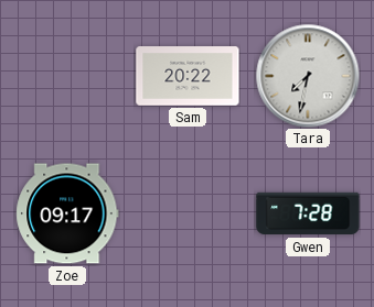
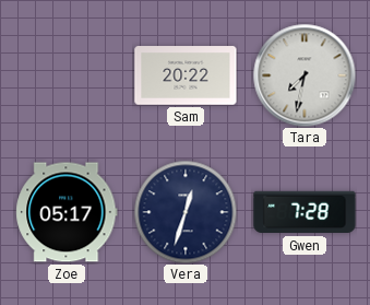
Zoe: 09:17 -> 05:17
Vera: none -> 12:33
